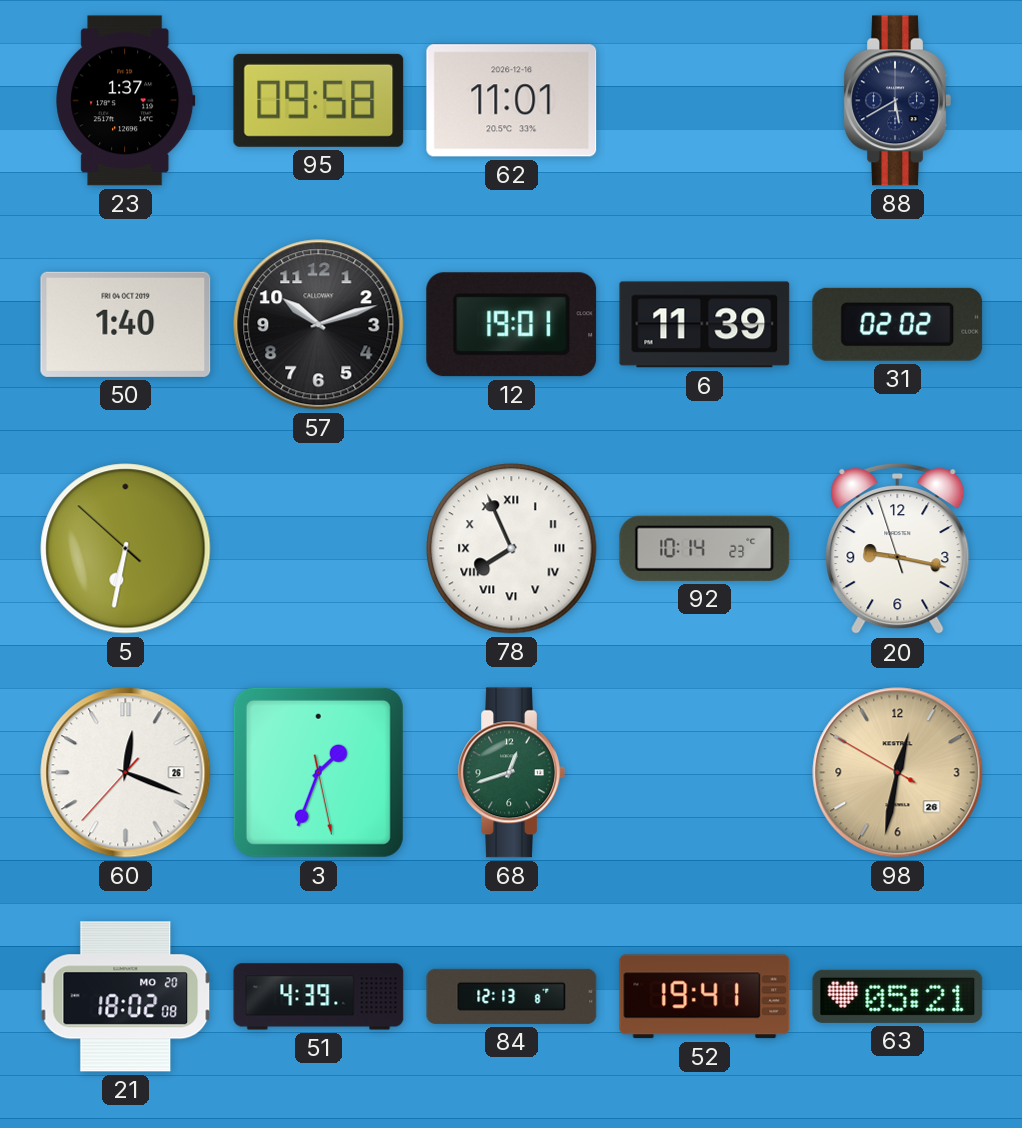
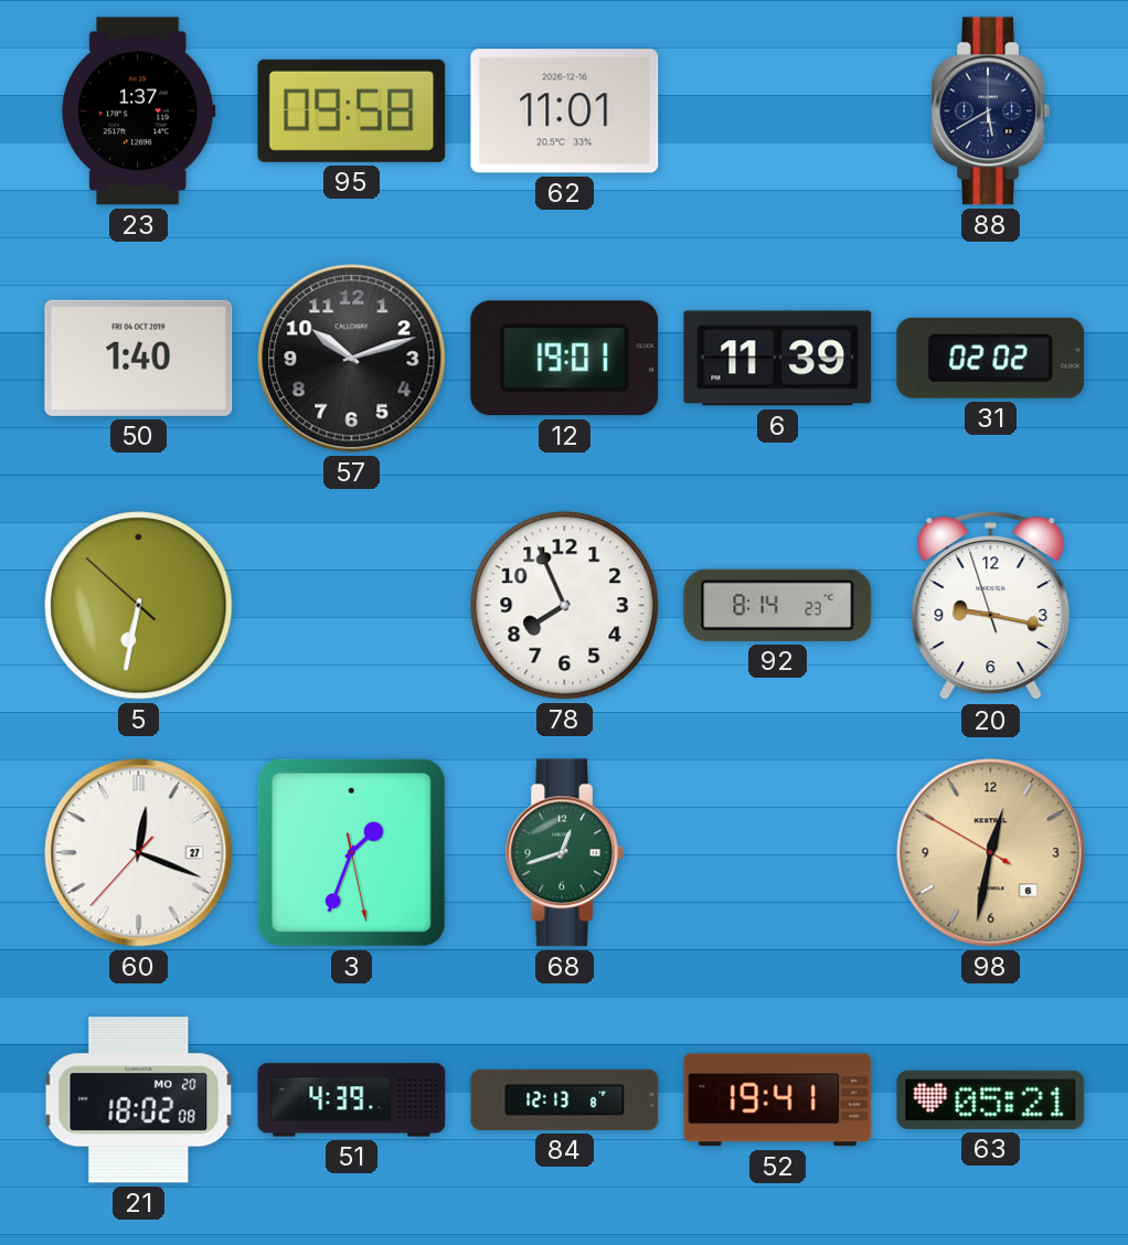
78 numerals: Roman -> Arabic
92: 10:14 -> 8:14
60 date: 26 -> 27
98 date: 26 -> 6
